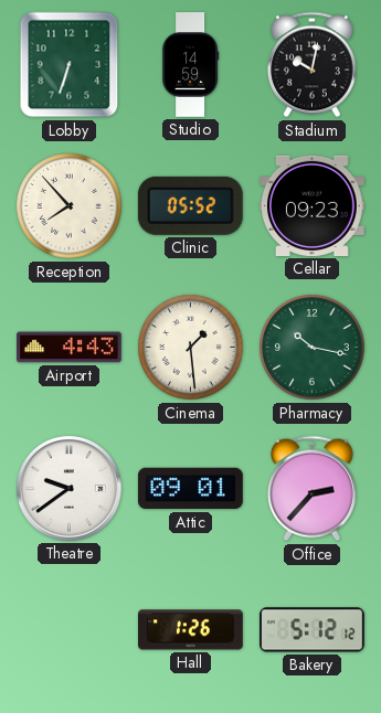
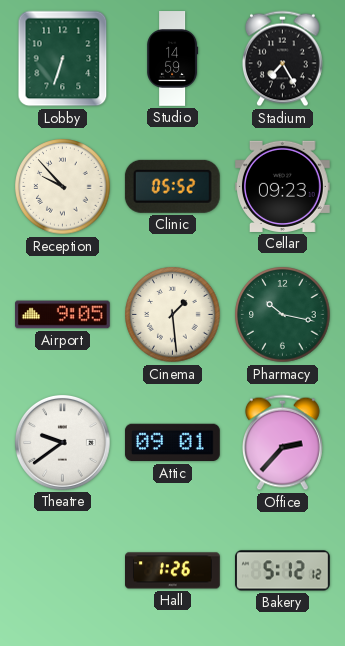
Stadium: 10:02 -> 7:25
Reception: 7:53 -> 9:53
Airport: 4:43 -> 9:05
